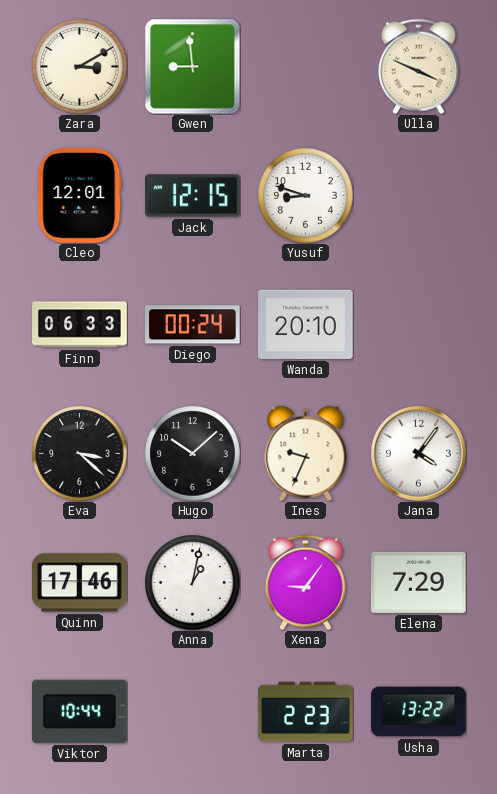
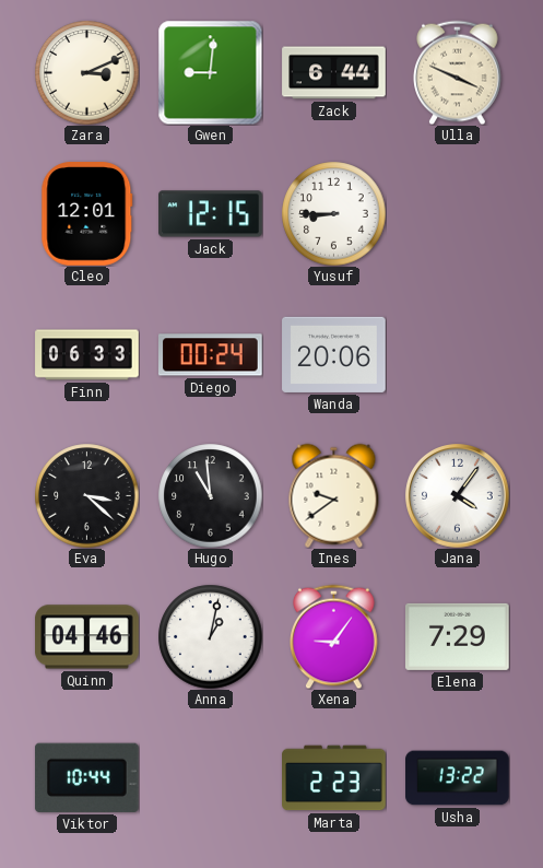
Zara: 3:10 -> 3:11
Gwen: 8:59 -> 9:01
Zack: none -> 6:44
Yusuf: 8:48 -> 8:45
Wanda: 20:10 -> 20:06
Hugo: 10:08 -> 10:59
Ines: 9:34 -> 9:39
Quinn: 17:46 -> 04:46
